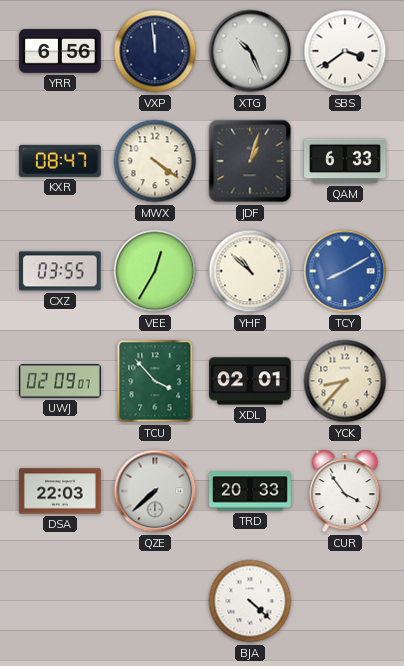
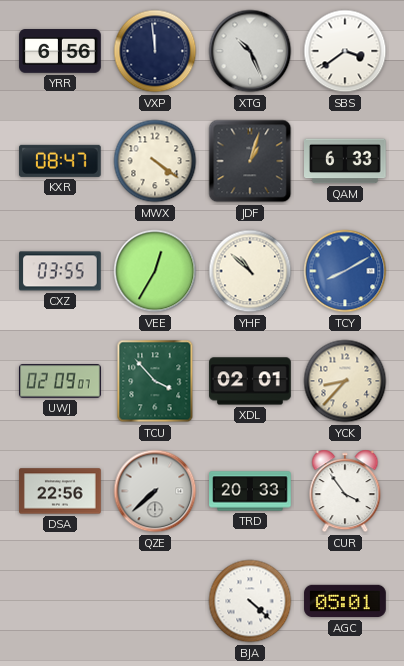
DSA: 22:03 -> 22:56
AGC: none -> 05:01
